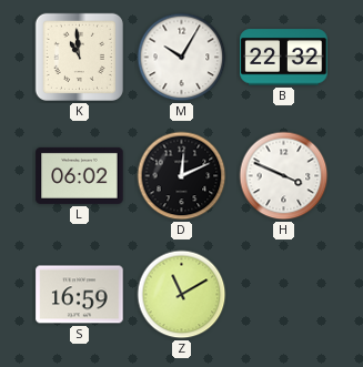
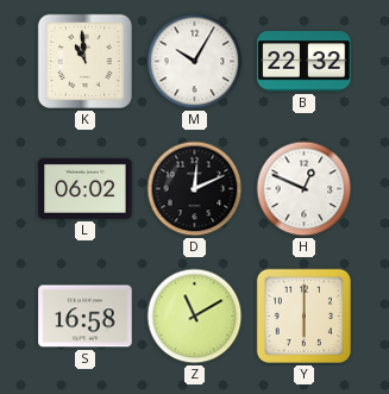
H: 3:49 -> 12:49
S: 16:59 -> 16:58
Y: none -> 6:00
